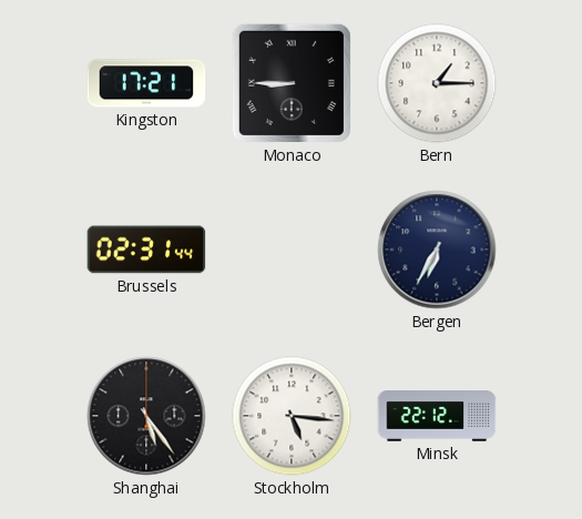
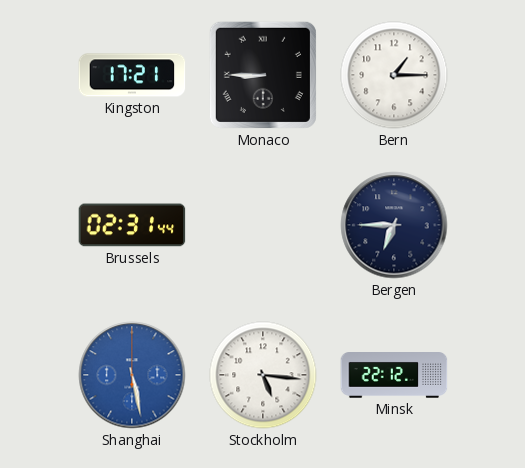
Bergen: 6:35 -> 6:45
Shanghai: 5:24 -> 5:28
Shanghai dial: black -> blue
